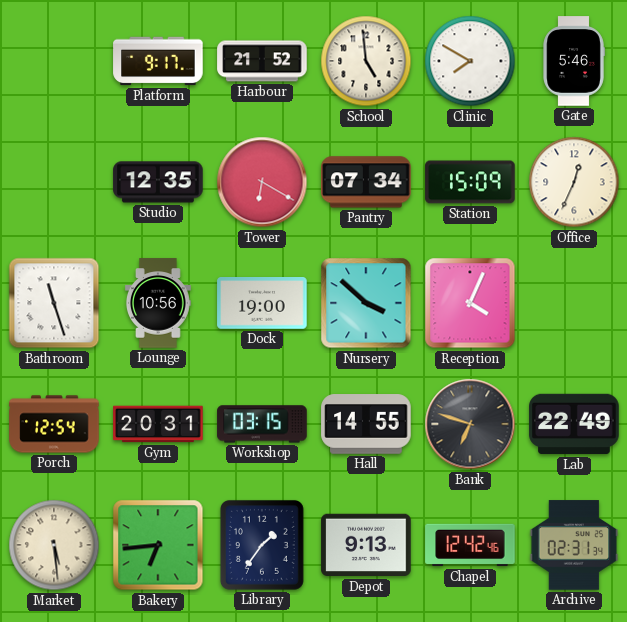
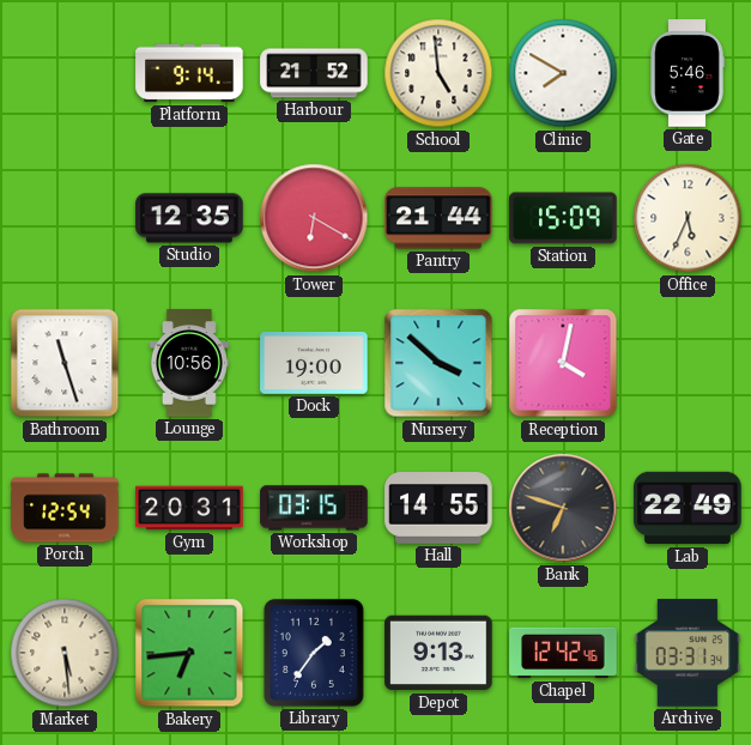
Platform: 9:17 -> 9:14
Pantry: 07:34 -> 21:44
Office: 12:34 -> 5:34
Reception: 4:04 -> 4:02
Archive: 02:31 -> 03:31
